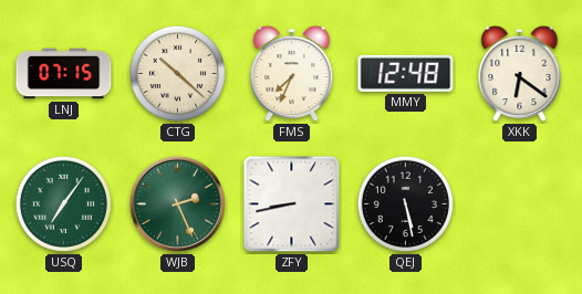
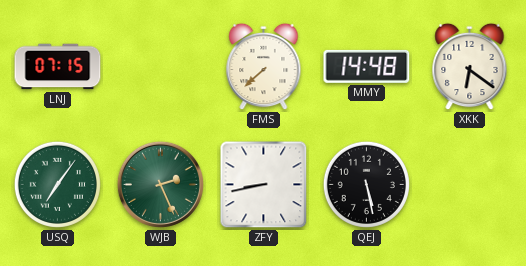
CTG: 10:22 -> none
FMS: 7:34 -> 7:38
MMY: 12:48 -> 14:48
